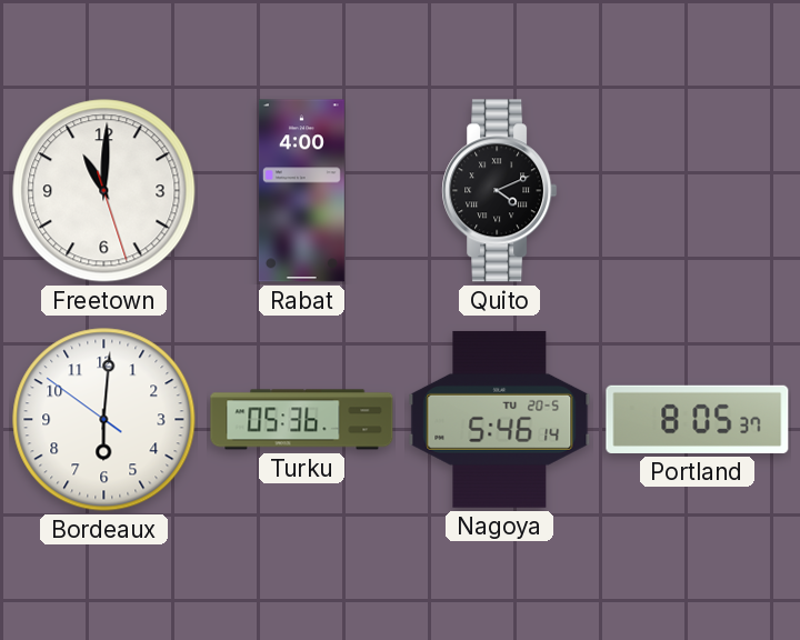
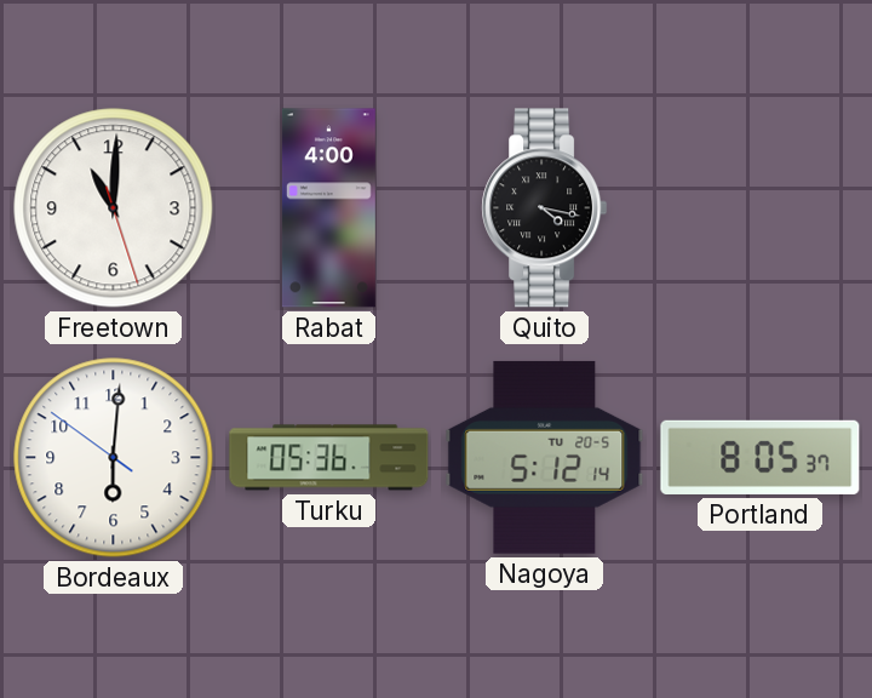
Quito: 4:11 -> 4:17
Nagoya: 5:46 -> 5:12
